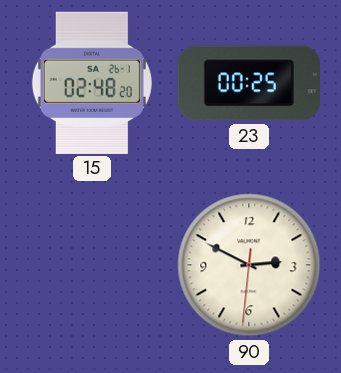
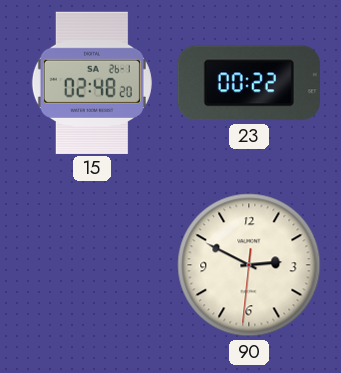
23: 00:25 -> 00:22
